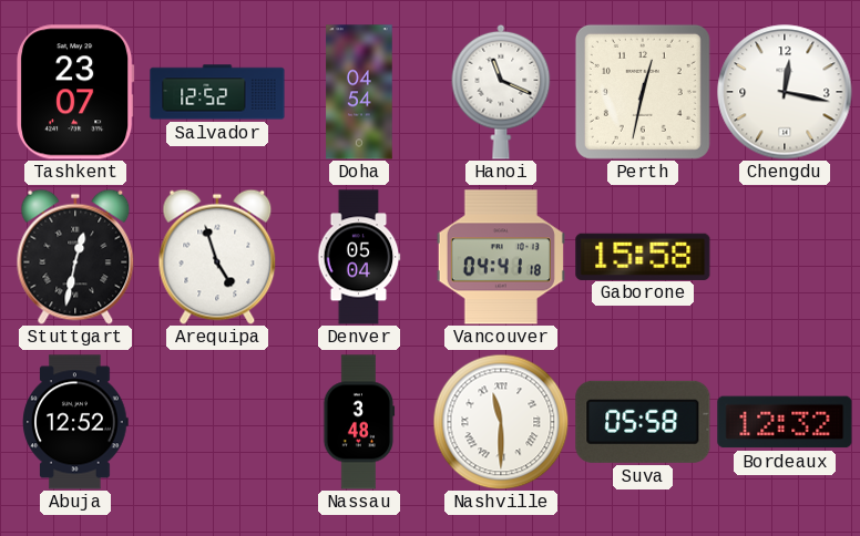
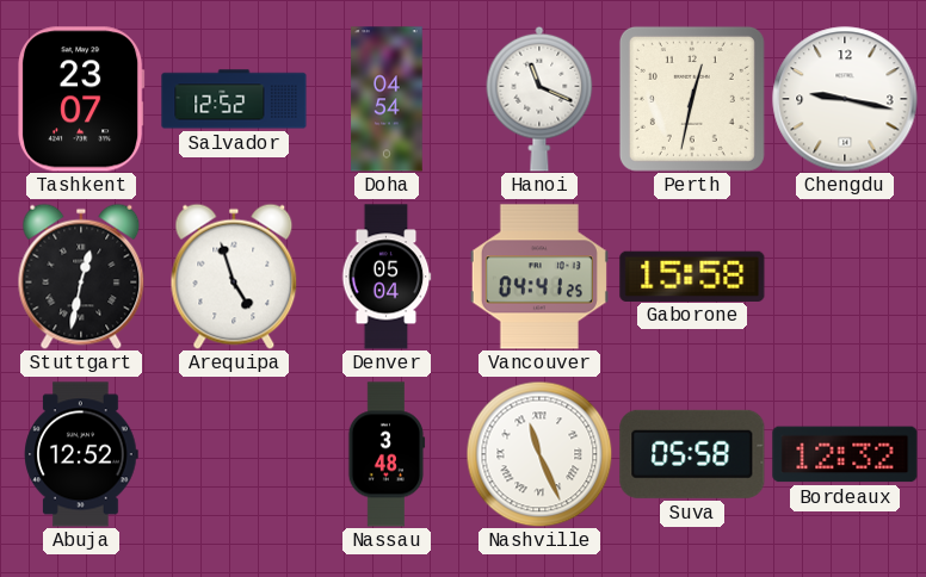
Chengdu: 12:17 -> 9:17
Vancouver: 04:41:18 -> 04:41:25
Nashville: 11:30 -> 11:26
